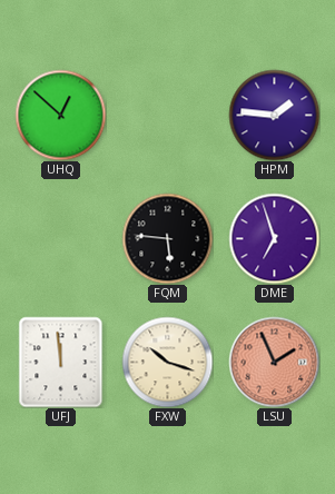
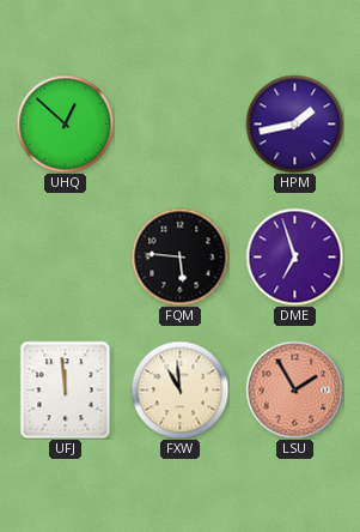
HPM: 1:46 -> 1:43
FXW: 10:18 -> 10:59
LSU: 1:56 -> 1:55
